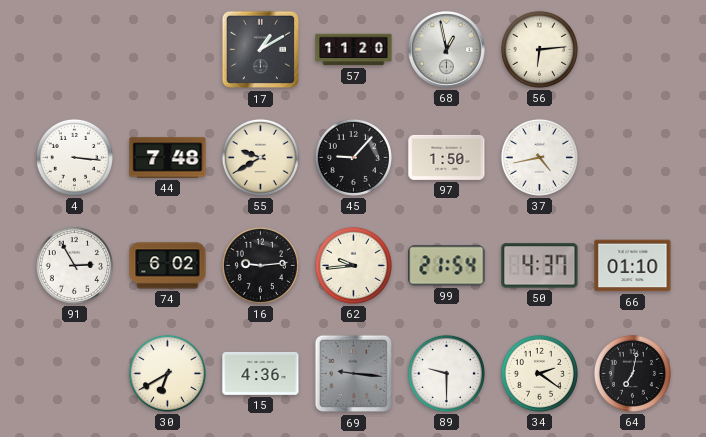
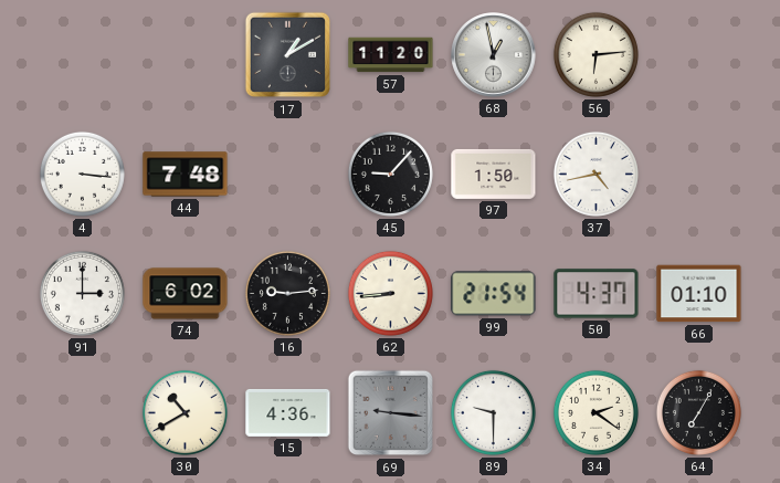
55: 9:40 -> none
91: 2:55 -> 3:00
62: 9:44 -> 8:44
30: 6:40 -> 10:40
64: 7:02 -> 7:05
